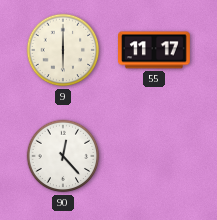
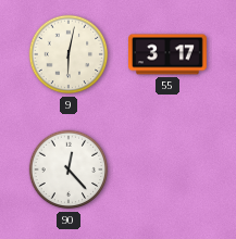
9: 6:00 -> 6:02
55: 11:17 -> 3:17
